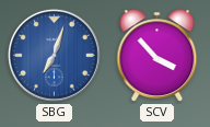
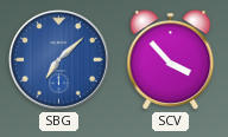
SBG: 7:03 -> 7:08
